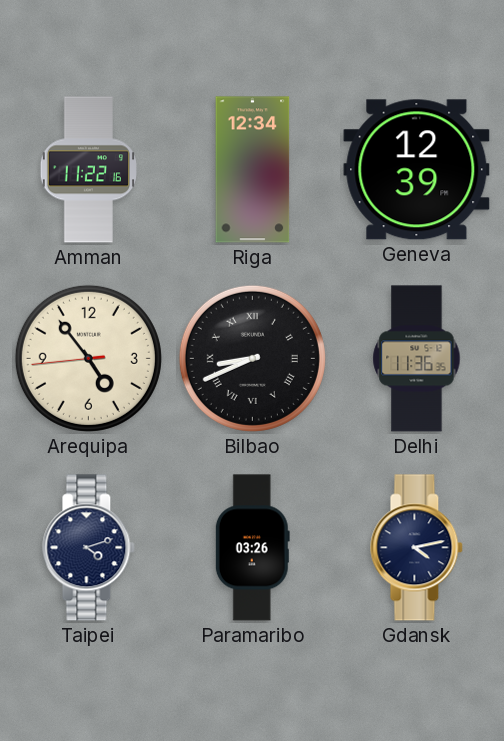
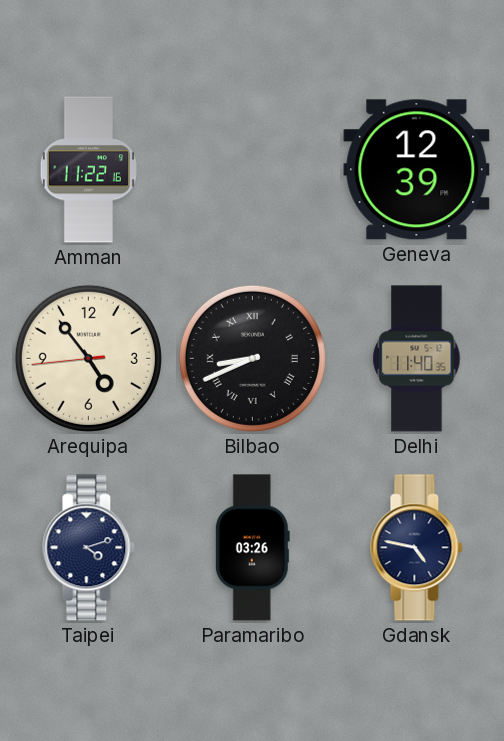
Riga: 12:34 -> none
Delhi: 11:36 -> 11:40
Gdansk: 4:13 -> 4:47
